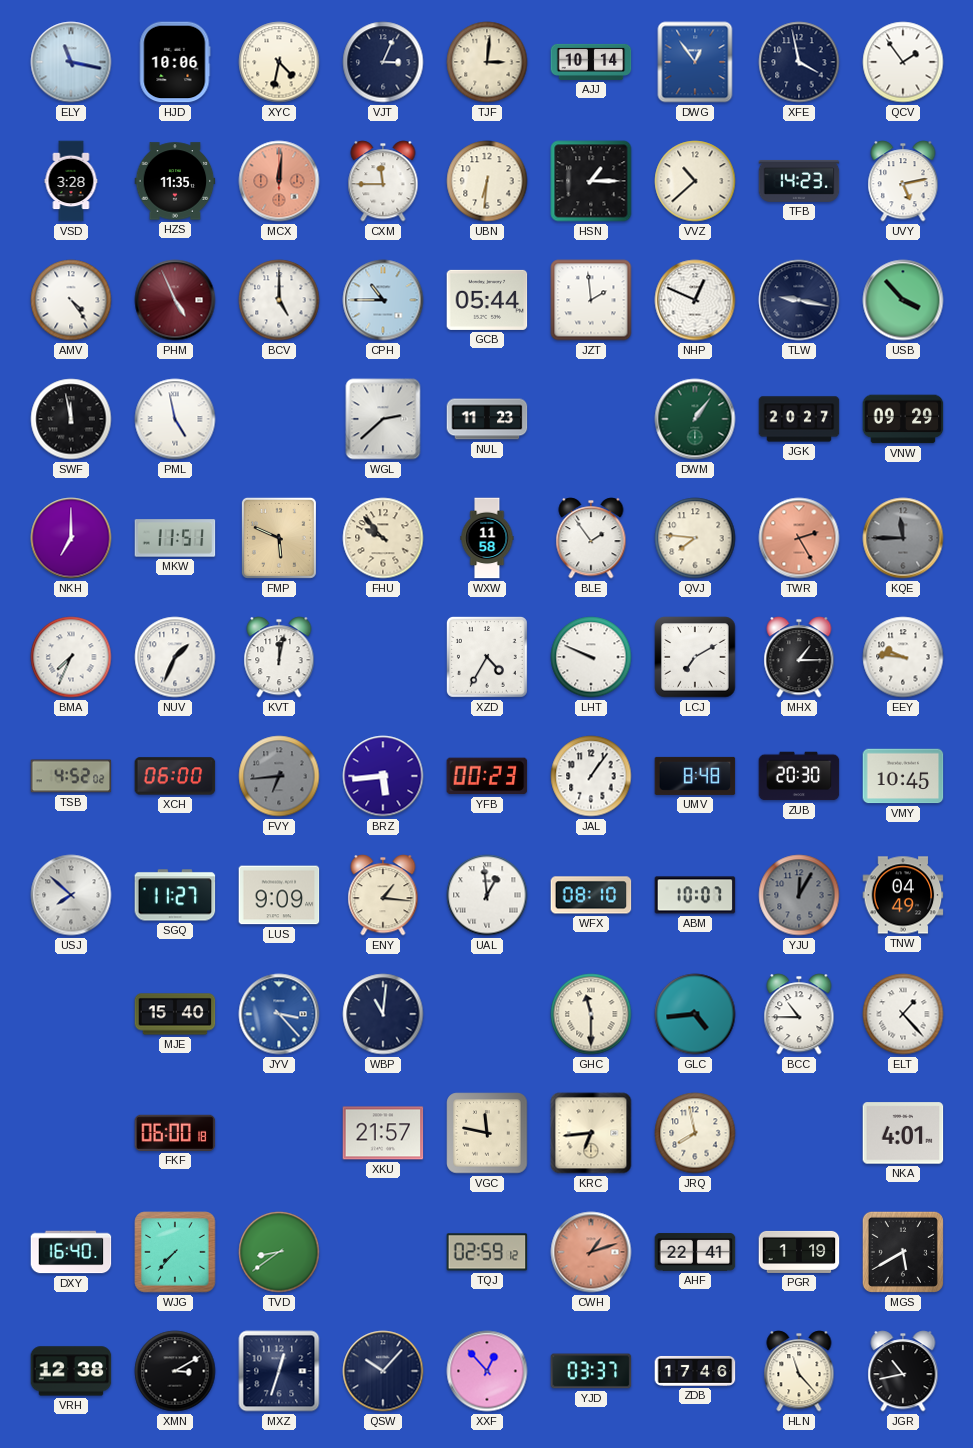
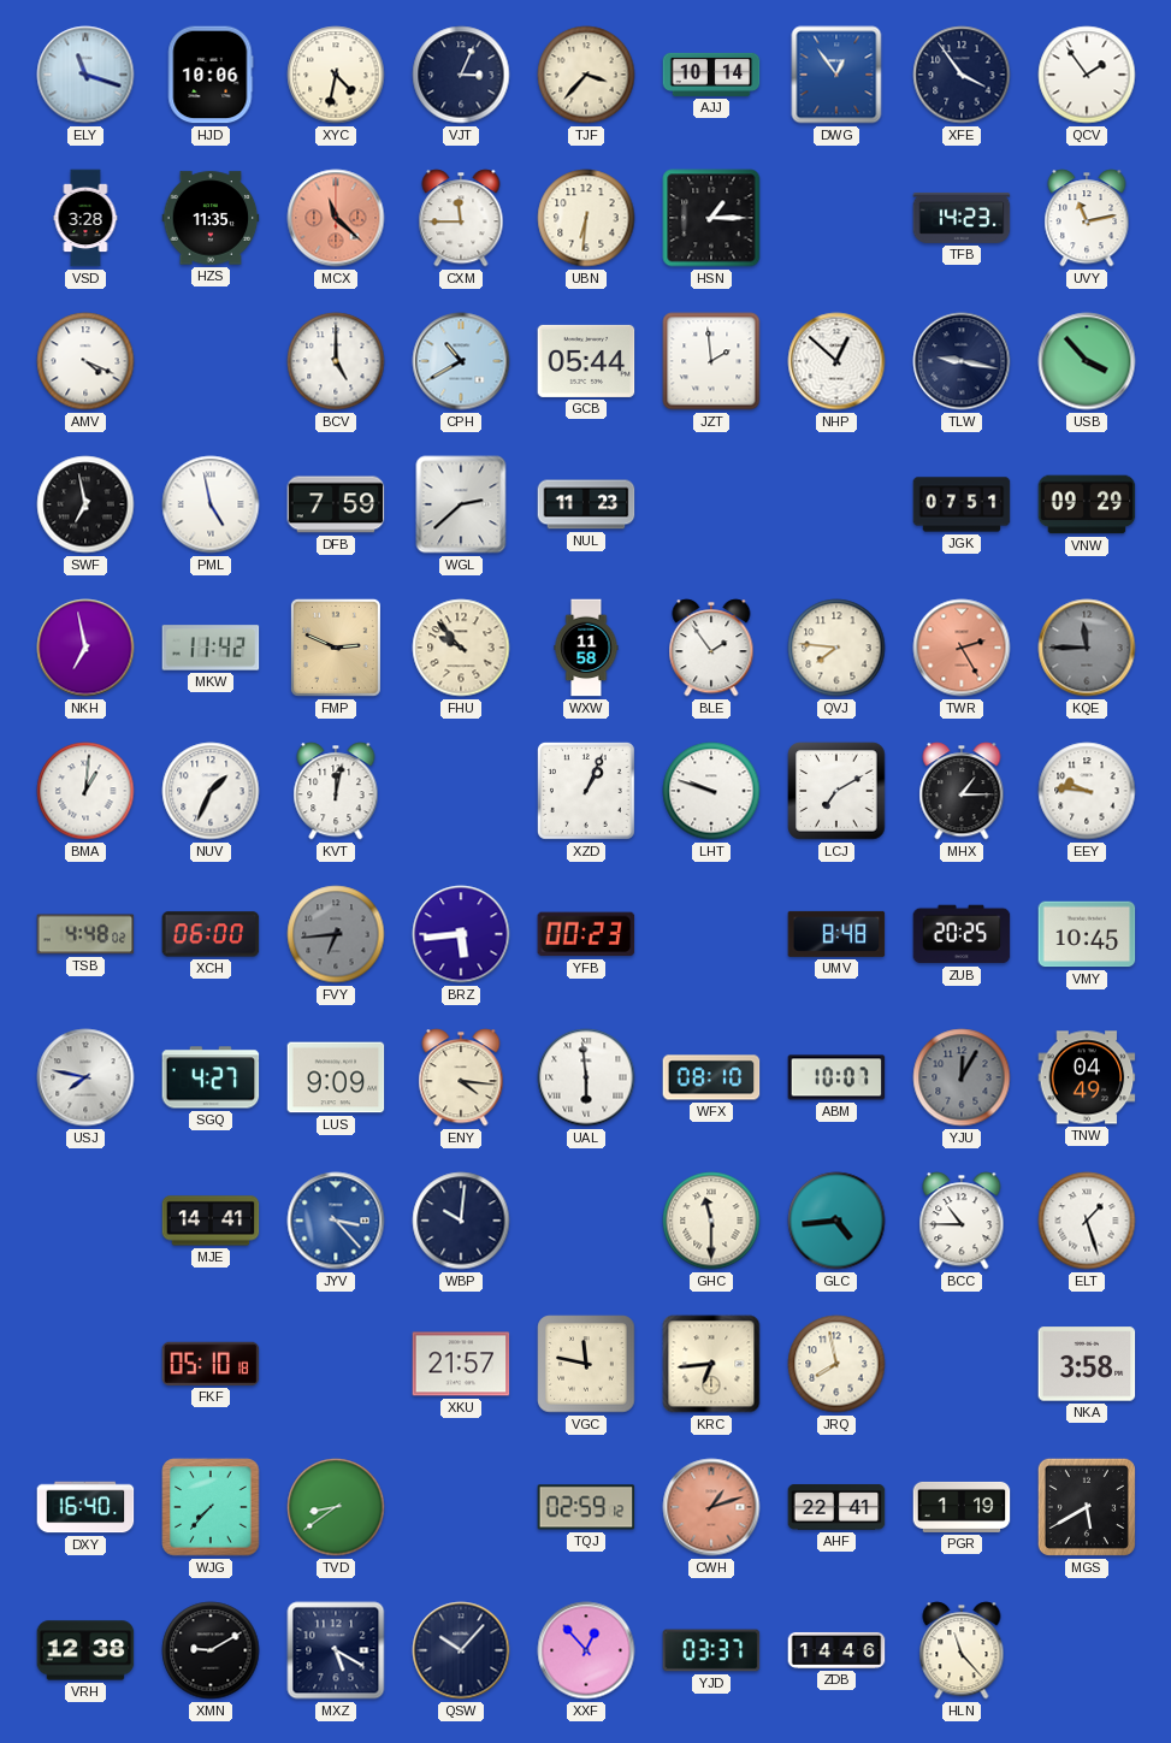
ELY: 11:17 -> 11:18
TJF: 3:01 -> 3:37
XFE: 3:58 -> 3:54
MCX: 12:01 -> 11:22
VVZ: 10:38 -> none
UVY: 5:13 -> 11:13
AMV: 4:24 -> 4:19
PHM: 4:56 -> none
CPH: 10:45 -> 10:40
NHP: 12:49 -> 12:52
SWF: 11:58 -> 6:58
DFB: none -> 7:59
DWM: 1:06 -> none
JGK: 20:27 -> 07:51
NKH: 7:00 -> 6:58
MKW: 11:51 -> 11:42
FMP: 5:49 -> 2:49
BMA: 7:34 -> 1:01
XZD: 4:35 -> 1:04
LHT: 9:49 -> 9:48
TSB: 4:52 -> 4:48
JAL: 1:06 -> none
ZUB: 20:30 -> 20:25
USJ: 7:52 -> 7:47
SGQ: 11:27 -> 4:27
ENY: 1:16 -> 4:16
UAL: 12:59 -> 5:59
MJE: 15:40 -> 14:41
WBP: 11:01 -> 10:01
ELT: 1:23 -> 1:27
FKF: 06:00 -> 05:10
NKA: 4:01 -> 3:58
XMN: 3:10 -> 9:10
MXZ: 12:33 -> 5:20
ZDB: 17:46 -> 14:46
JGR: 10:43 -> none
